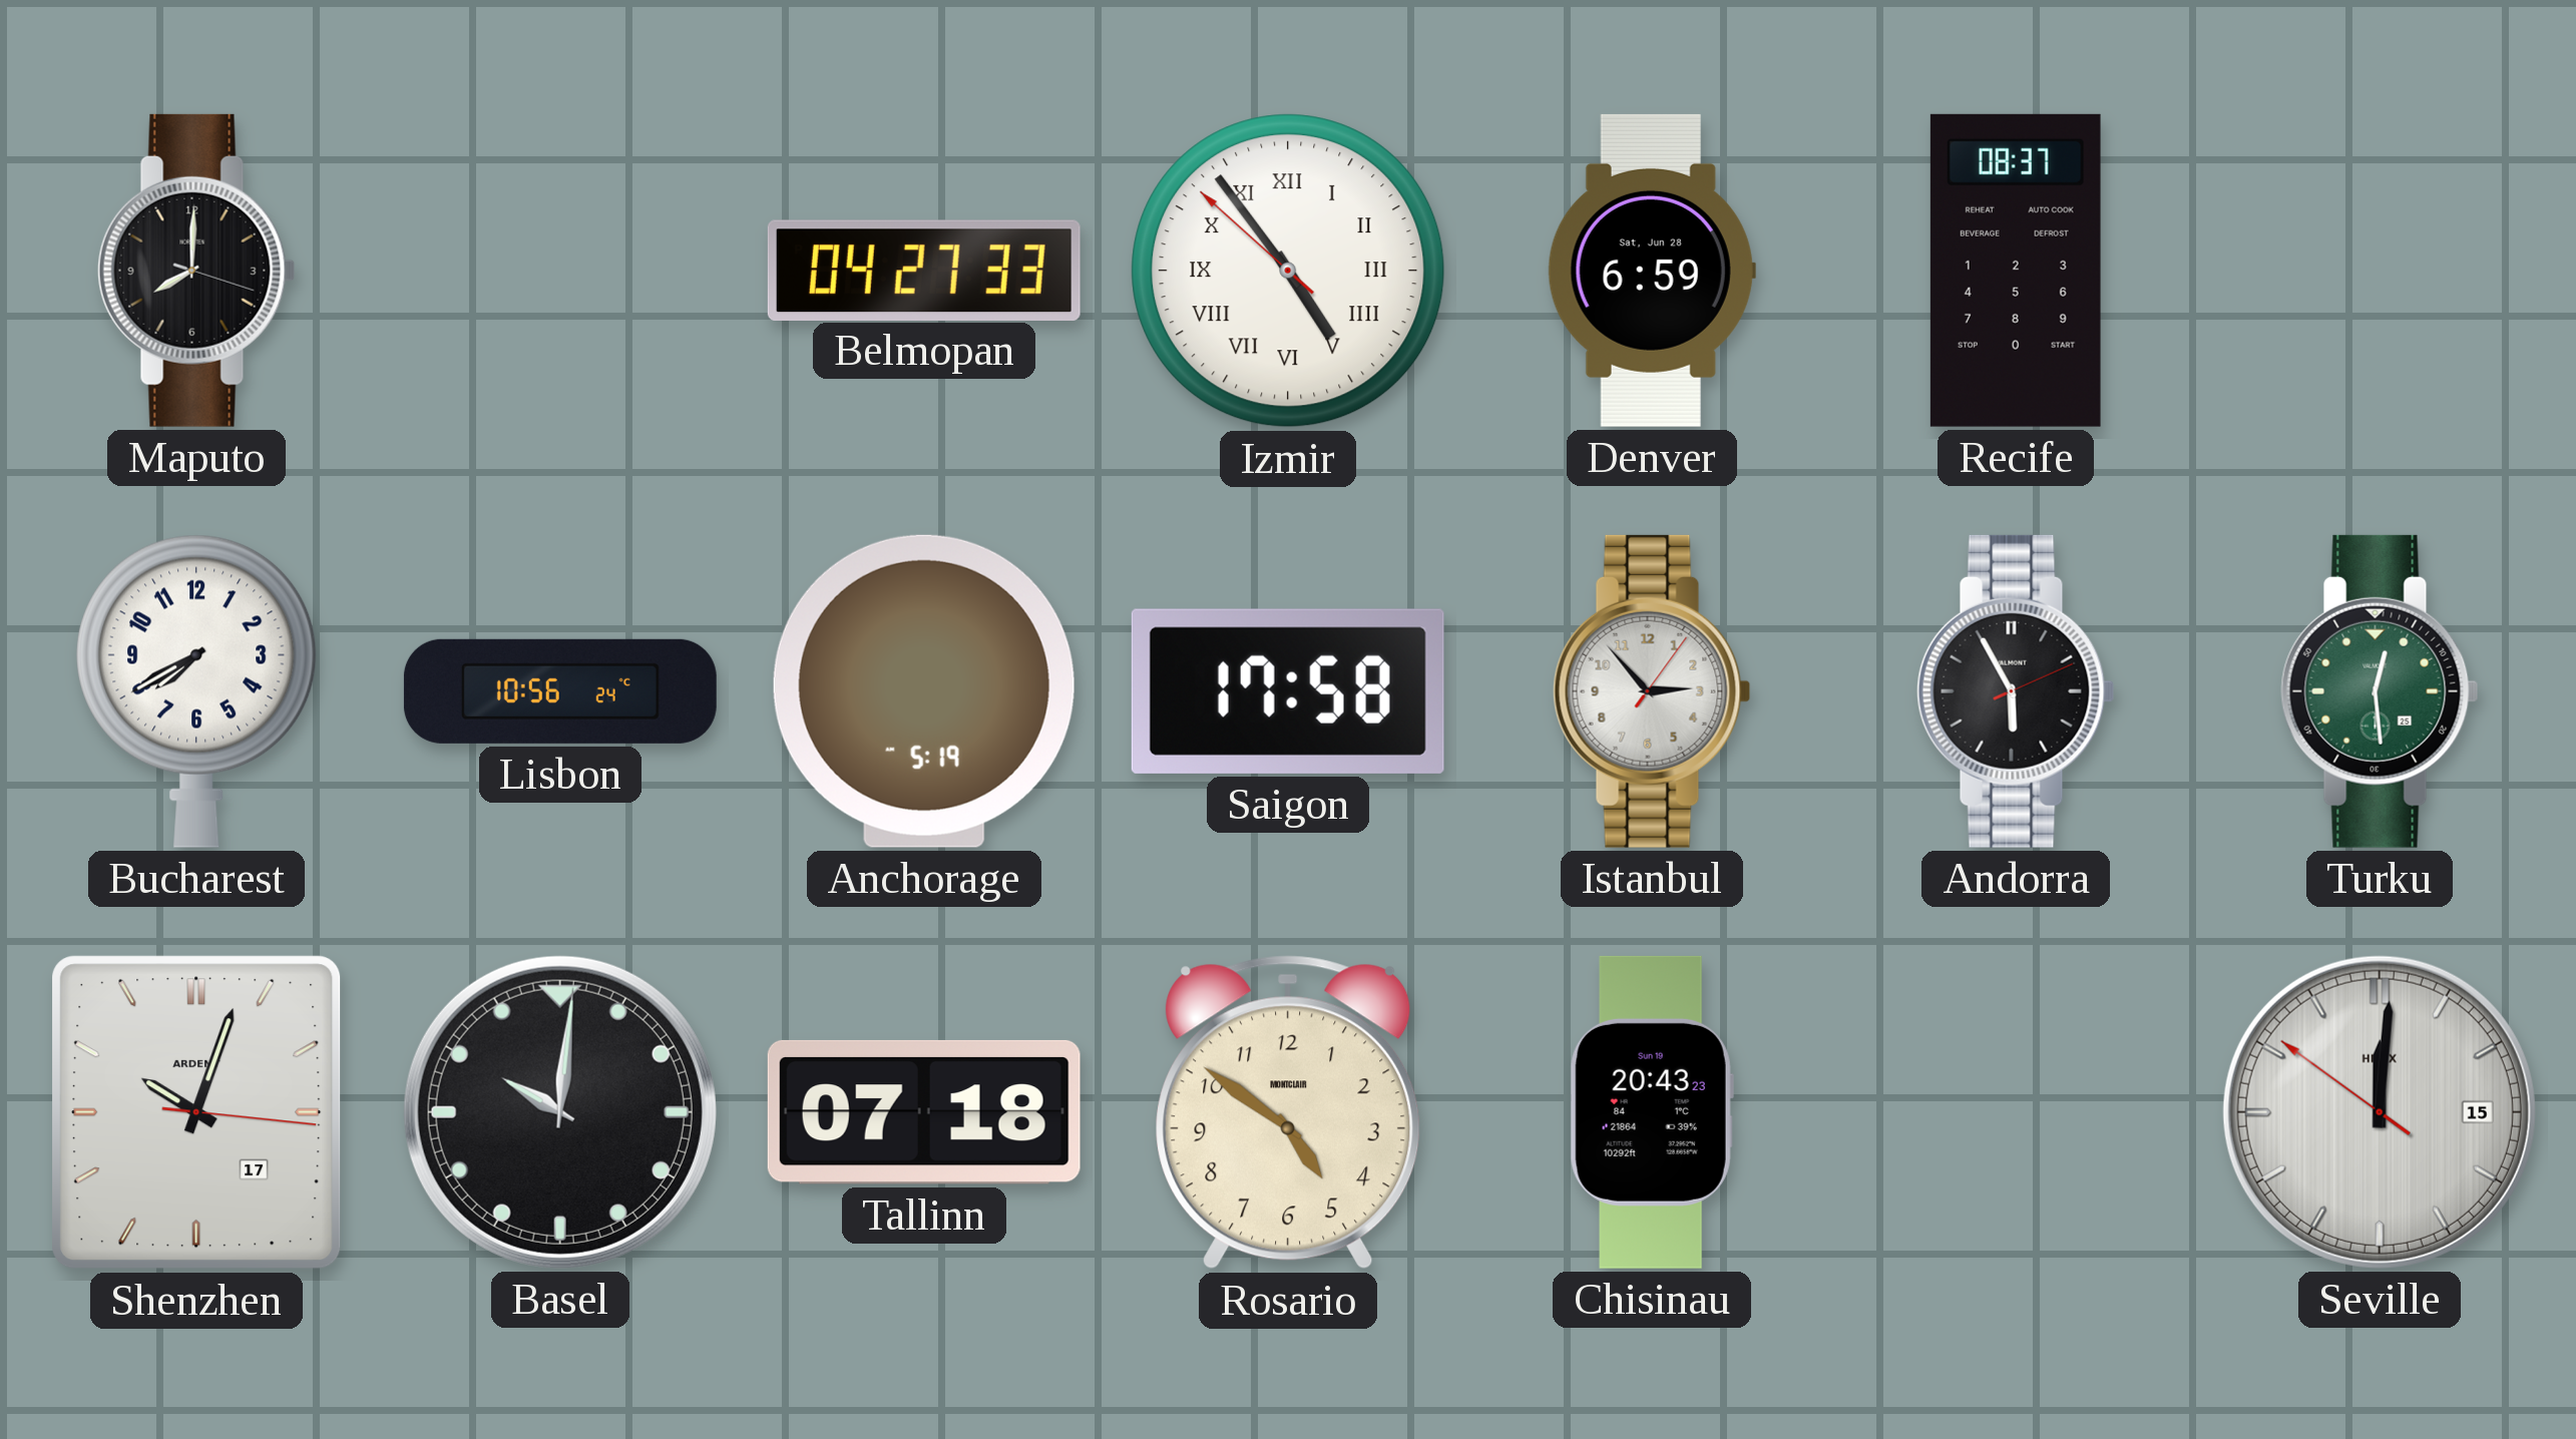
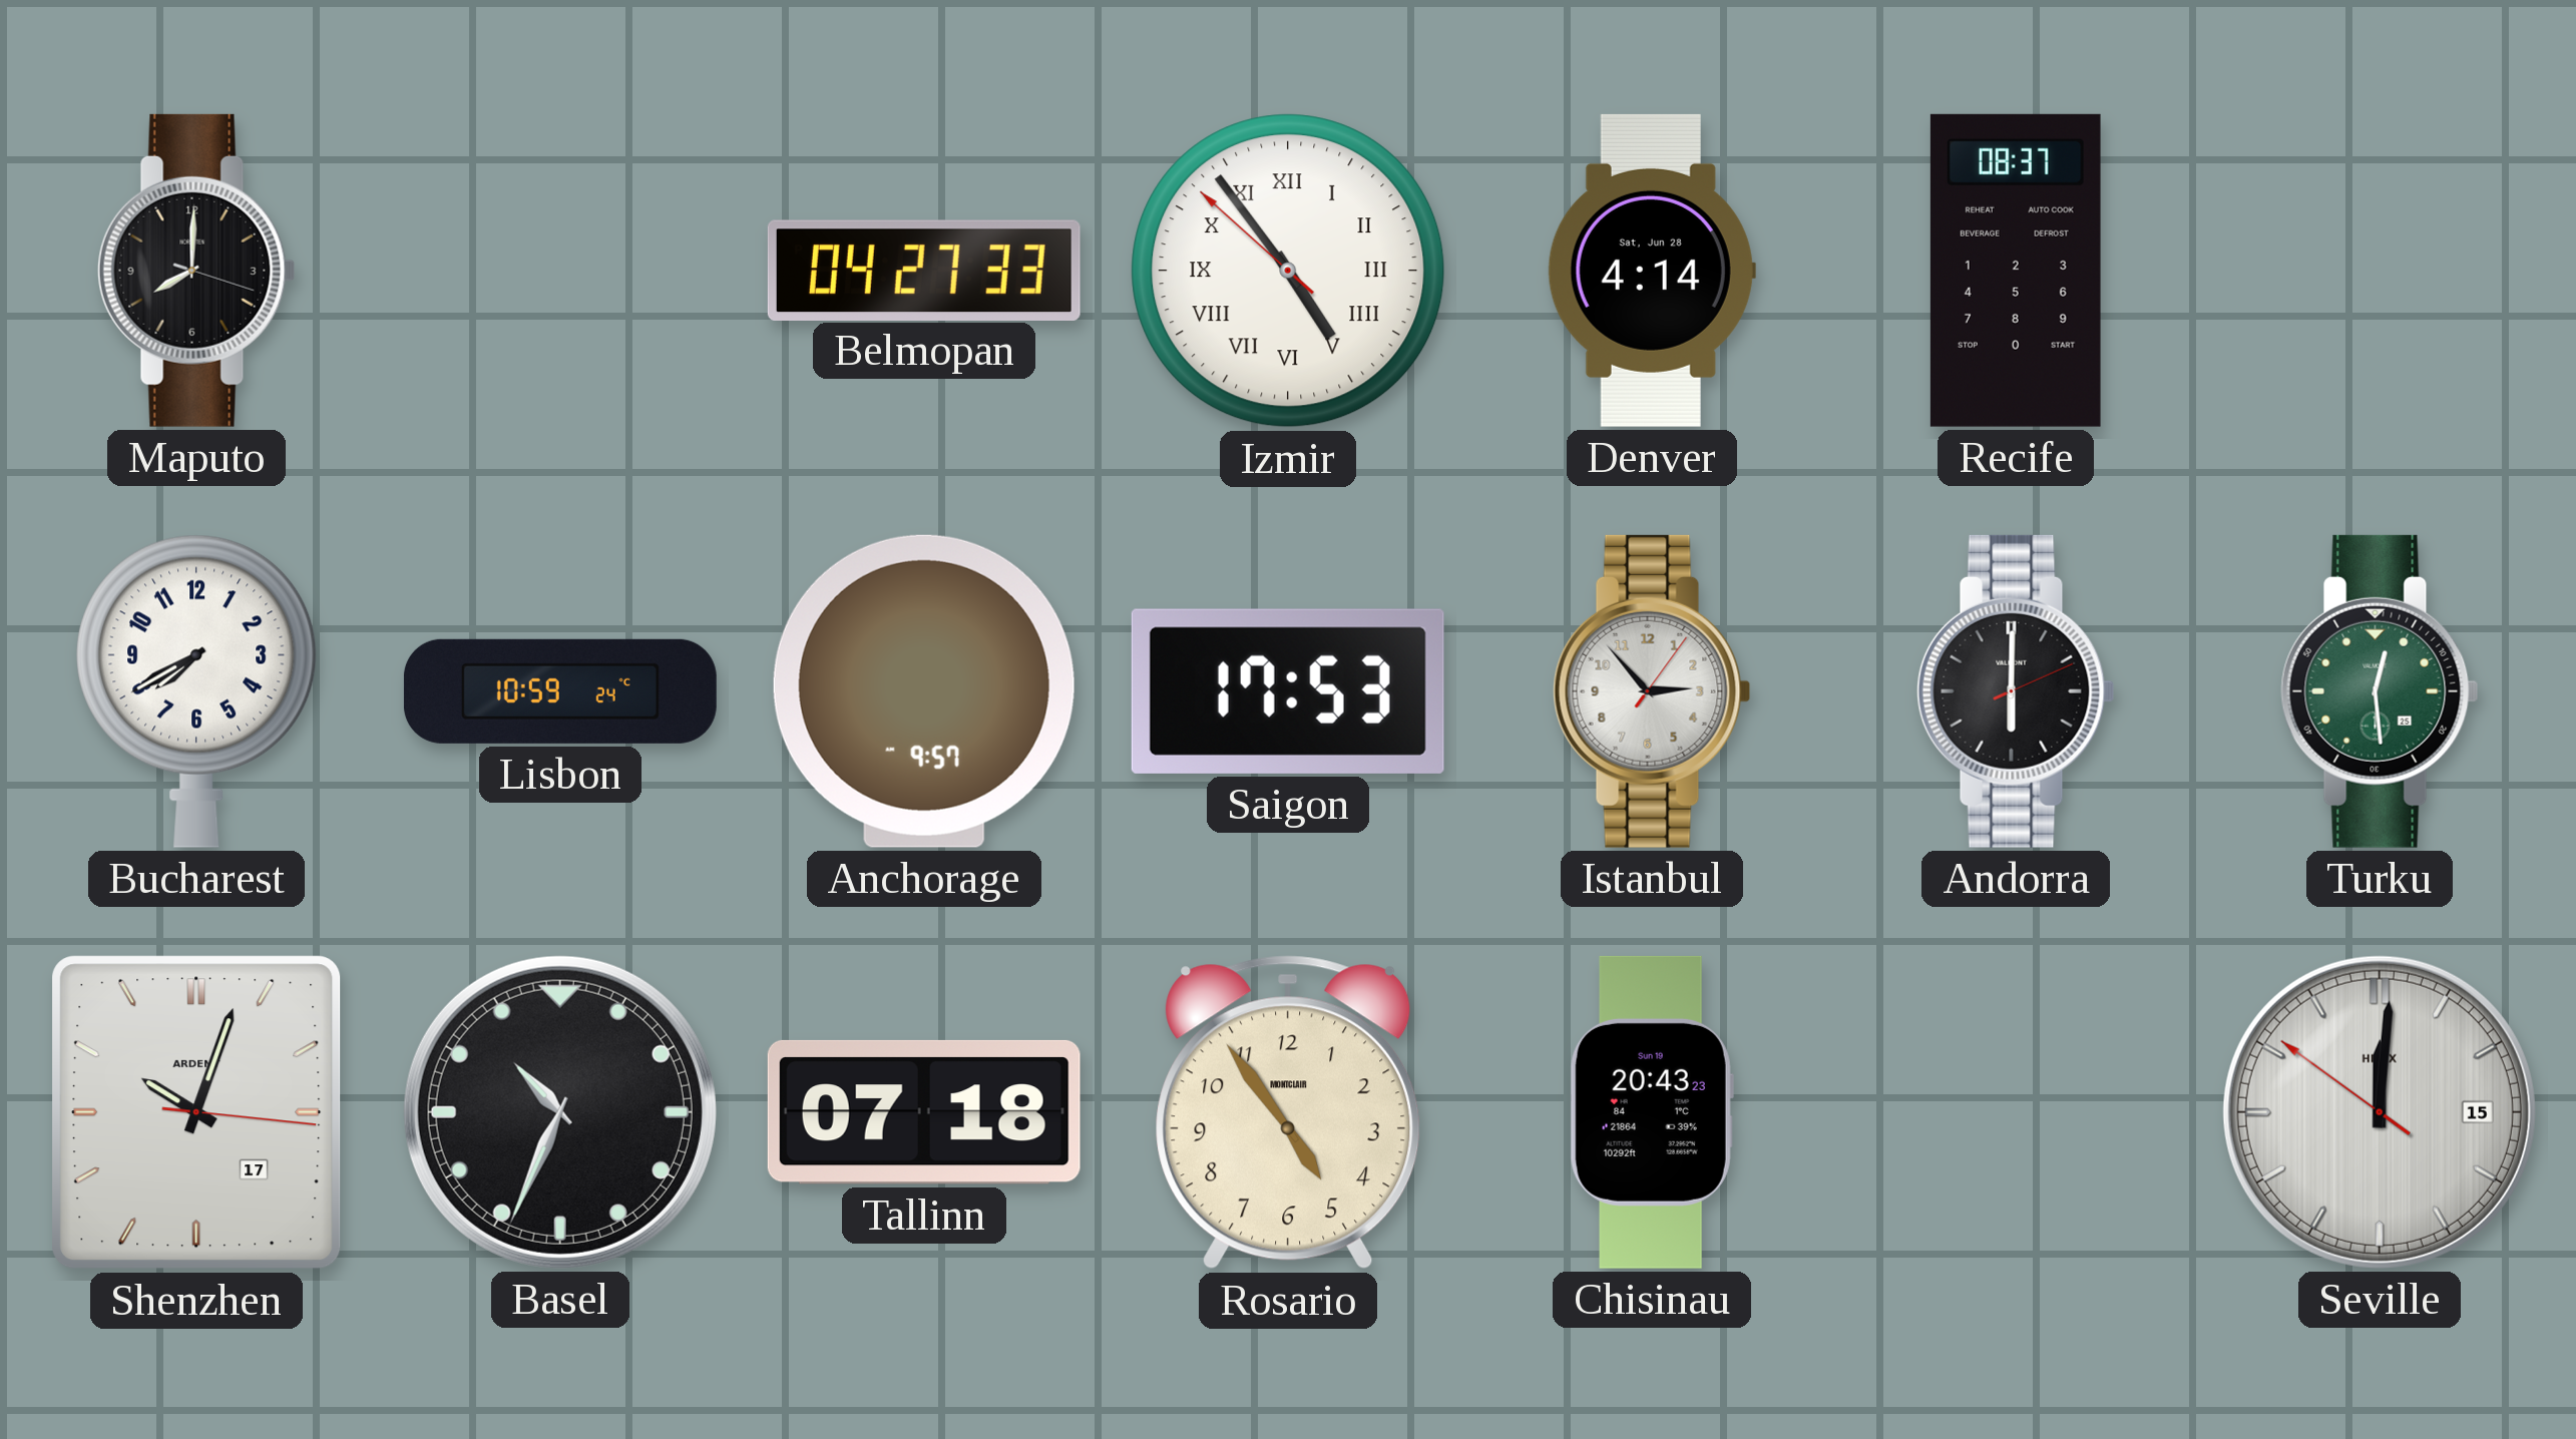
Denver: 6:59 -> 4:14
Lisbon: 10:56 -> 10:59
Anchorage: 5:19 -> 9:57
Saigon: 17:58 -> 17:53
Andorra: 5:55 -> 6:00
Basel: 10:01 -> 10:34
Rosario: 4:51 -> 4:54
